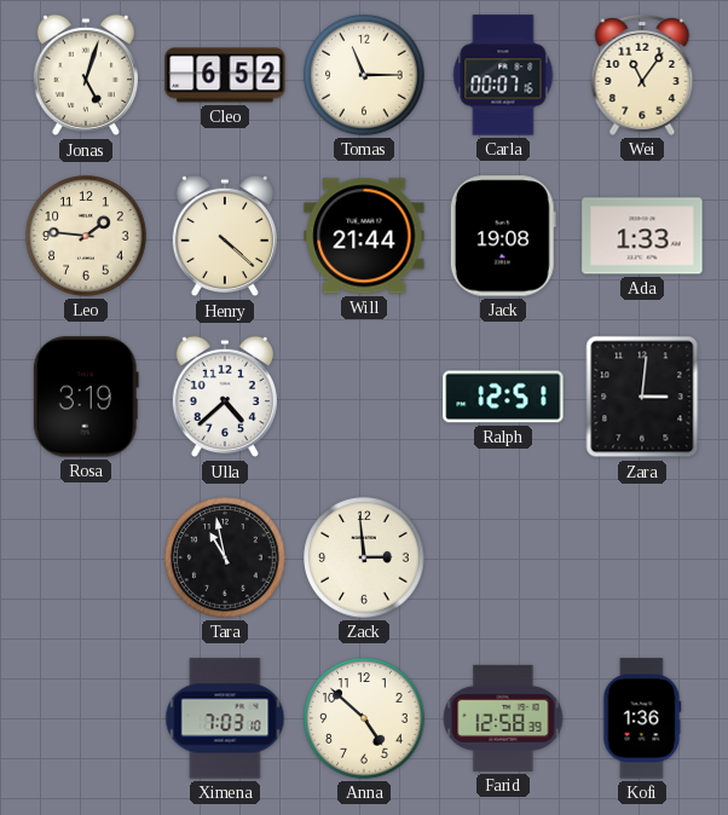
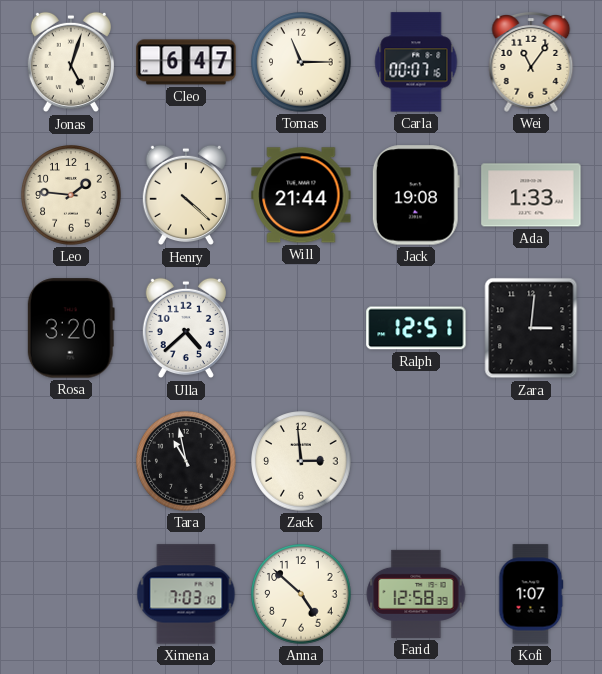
Cleo: 6:52 -> 6:47
Rosa: 3:19 -> 3:20
Kofi: 1:36 -> 1:07
